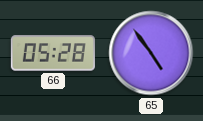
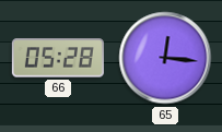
65: 4:54 -> 12:16
